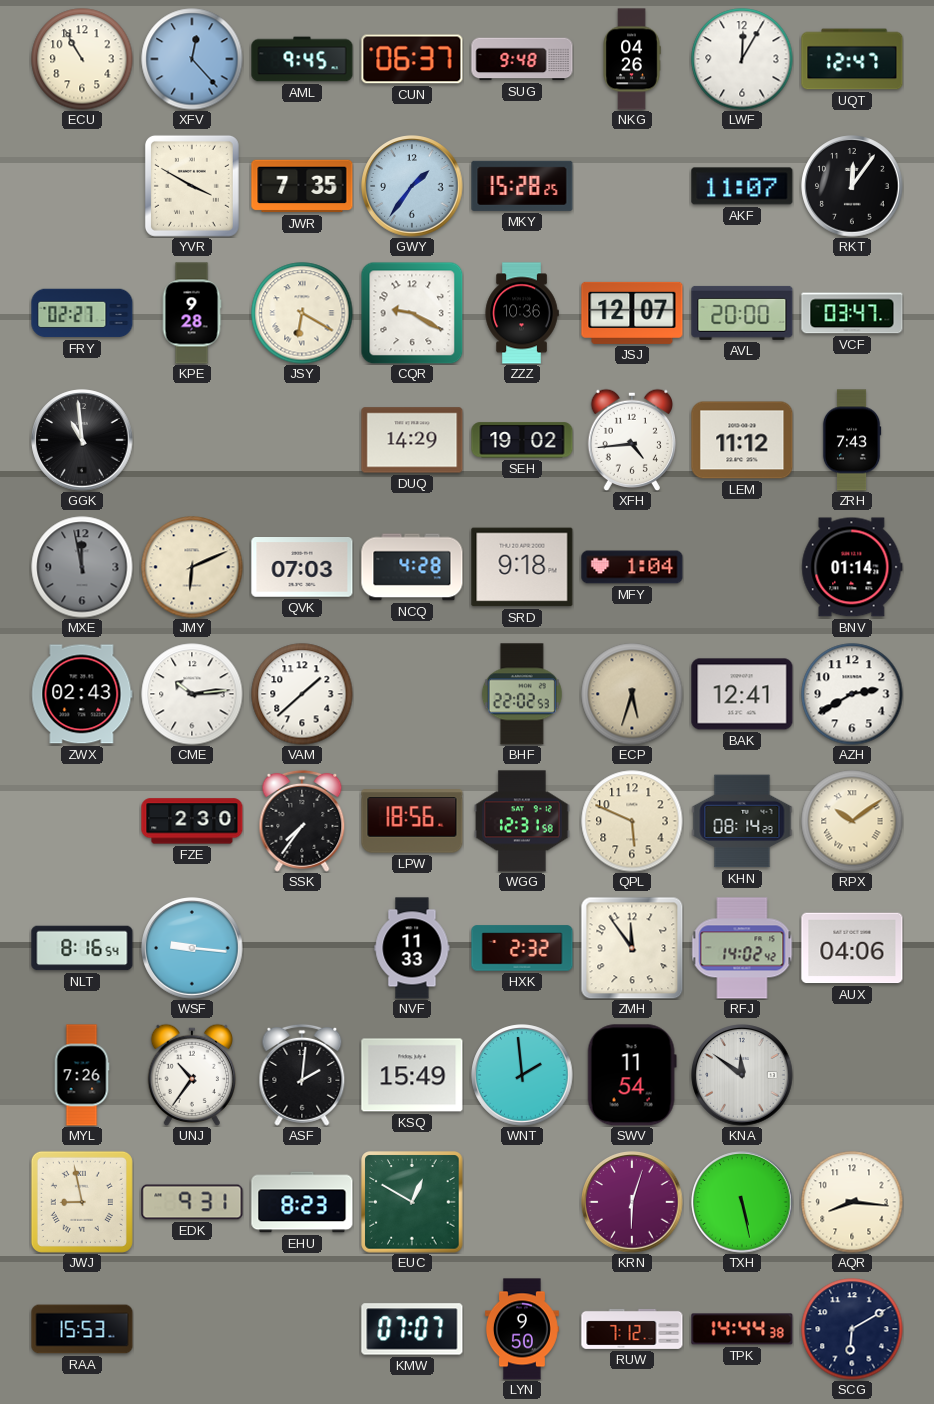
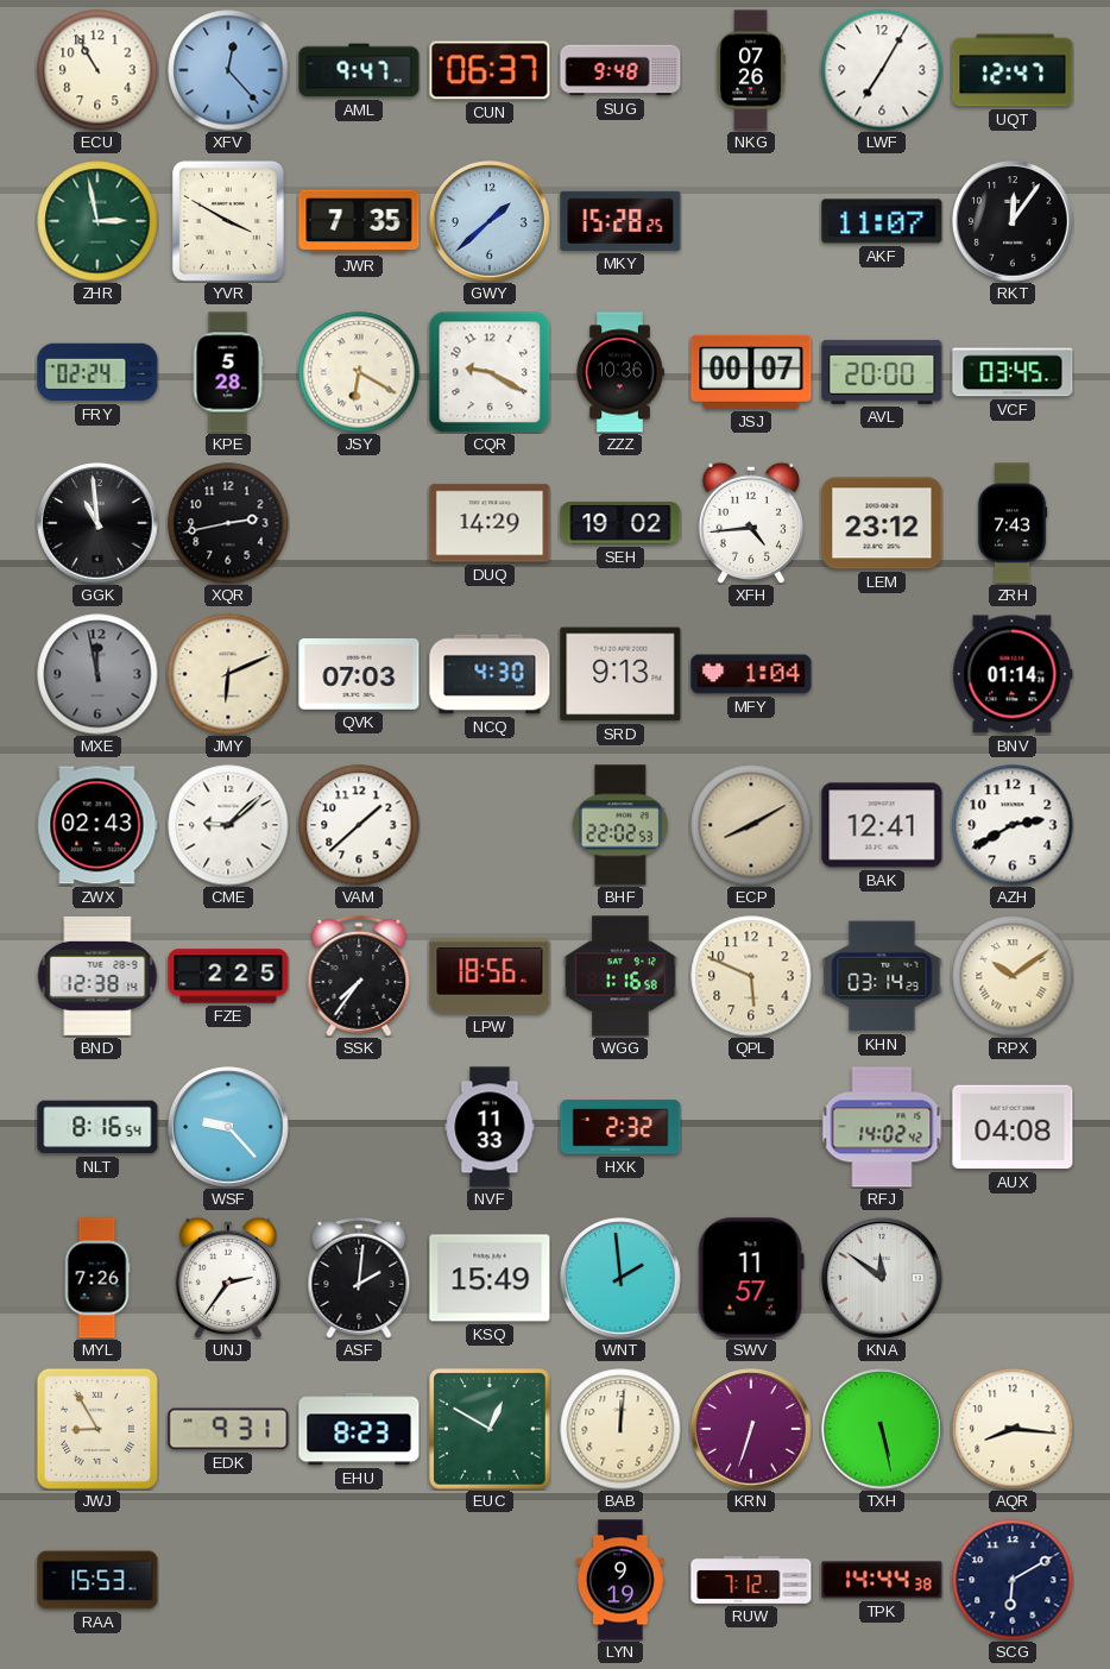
AML: 9:45 -> 9:47
NKG: 04:26 -> 07:26
LWF: 12:05 -> 7:05
ZHR: none -> 2:58
GWY: 1:36 -> 1:38
FRY: 02:27 -> 02:24
KPE: 9:28 -> 5:28
JSJ: 12:07 -> 00:07
VCF: 03:47 -> 03:45
XQR: none -> 2:43
LEM: 11:12 -> 23:12
NCQ: 4:28 -> 4:30
SRD: 9:18 -> 9:13
CME: 10:14 -> 9:08
ECP: 5:33 -> 8:10
BND: none -> 12:38
FZE: 2:30 -> 2:25
WGG: 12:31 -> 1:16
KHN: 08:14 -> 03:14
WSF: 9:16 -> 9:23
ZMH: 11:54 -> none
AUX: 04:06 -> 04:08
UNJ: 10:36 -> 2:36
SWV: 11:54 -> 11:57
JWJ: 8:58 -> 8:55
BAB: none -> 12:01
KRN: 6:03 -> 6:33
KMW: 07:07 -> none
LYN: 9:50 -> 9:19
